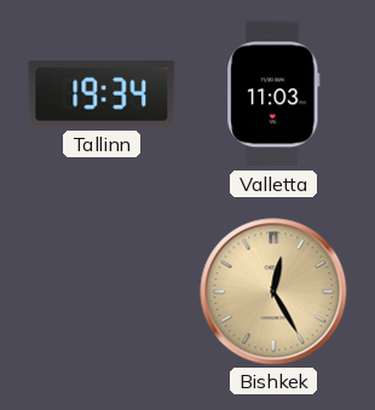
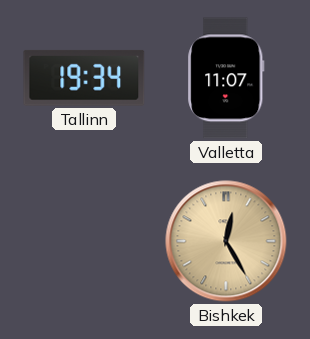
Valletta: 11:03 -> 11:07
